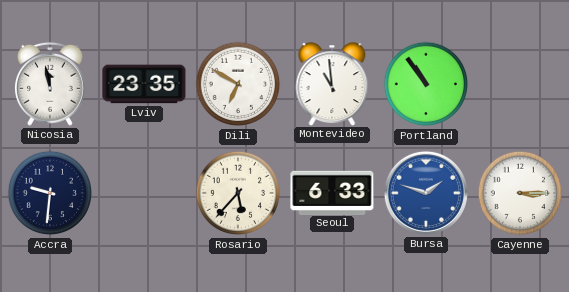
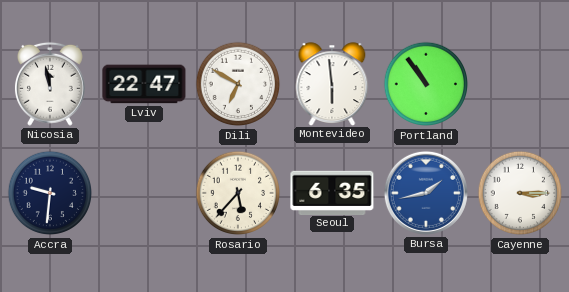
Lviv: 23:35 -> 22:47
Montevideo: 10:59 -> 5:59
Seoul: 6:33 -> 6:35
Bursa: 1:48 -> 1:43
